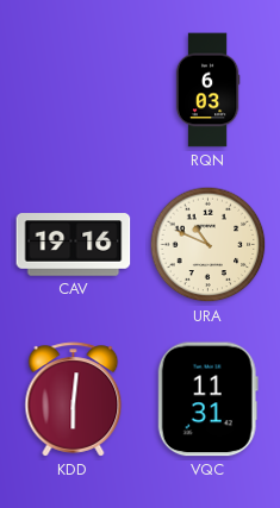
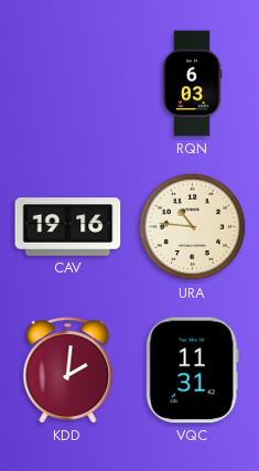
URA: 10:49 -> 10:46
KDD: 6:01 -> 2:01
